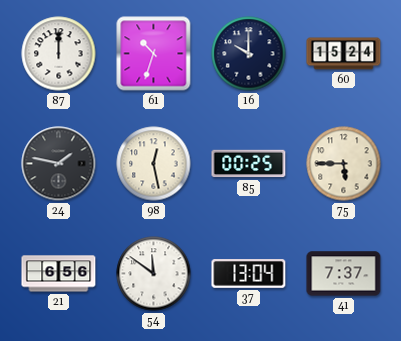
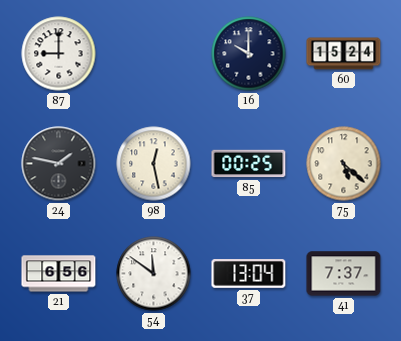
87: 12:00 -> 9:00
61: 10:33 -> none
75: 5:45 -> 5:22
